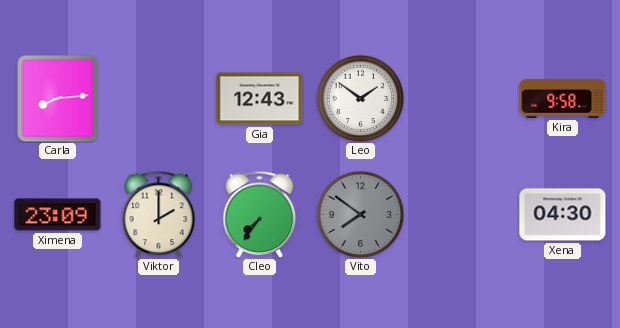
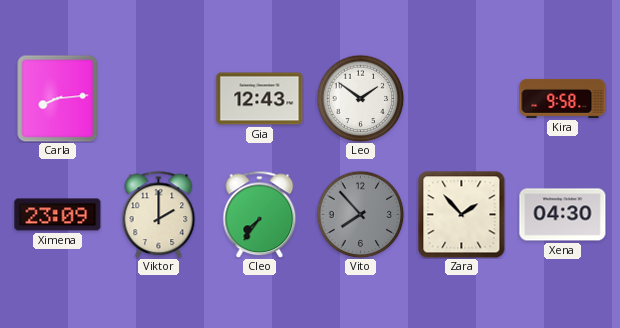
Vito: 7:51 -> 7:53
Zara: none -> 1:53
